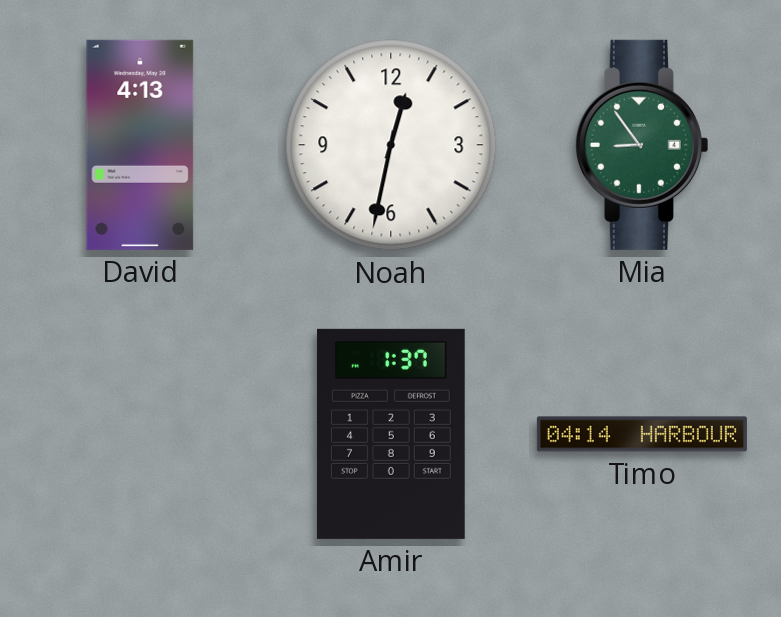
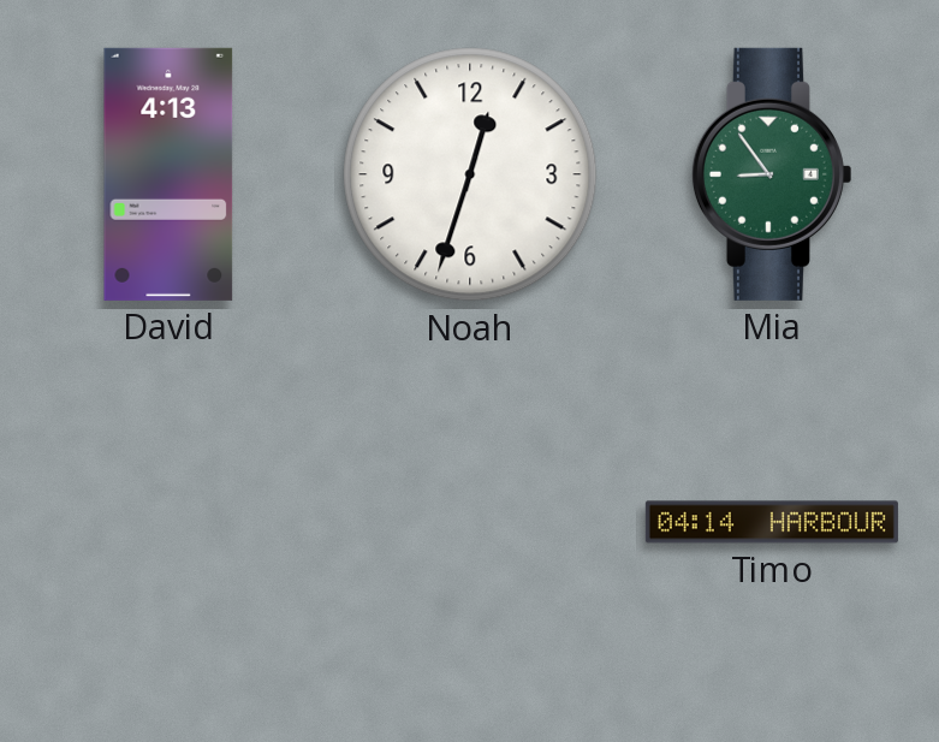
Noah: 12:32 -> 12:33
Amir: 1:37 -> none
